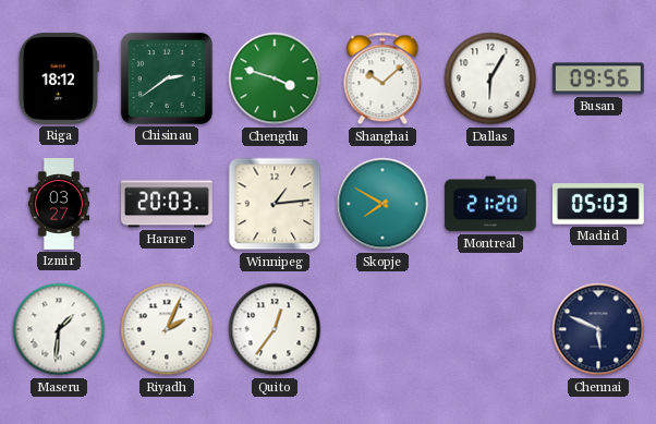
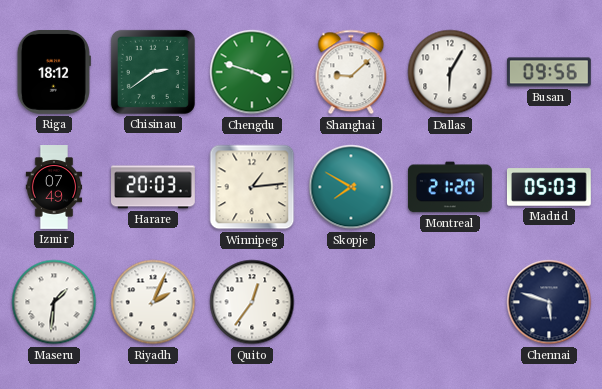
Shanghai: 10:08 -> 9:08
Izmir: 03:27 -> 07:49
Chennai: 5:49 -> 5:48
